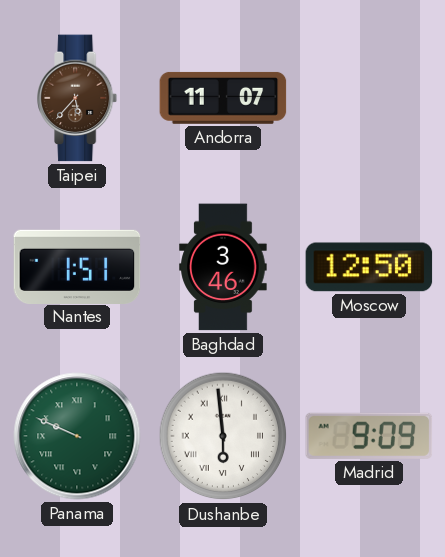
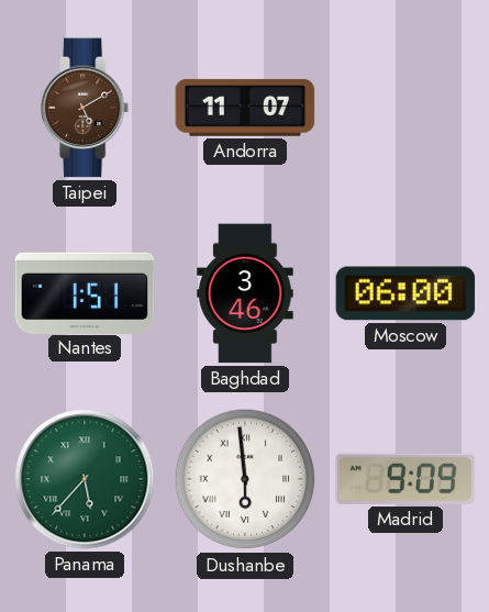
Taipei: 5:37 -> 5:10
Moscow: 12:50 -> 06:00
Panama: 9:49 -> 5:37
